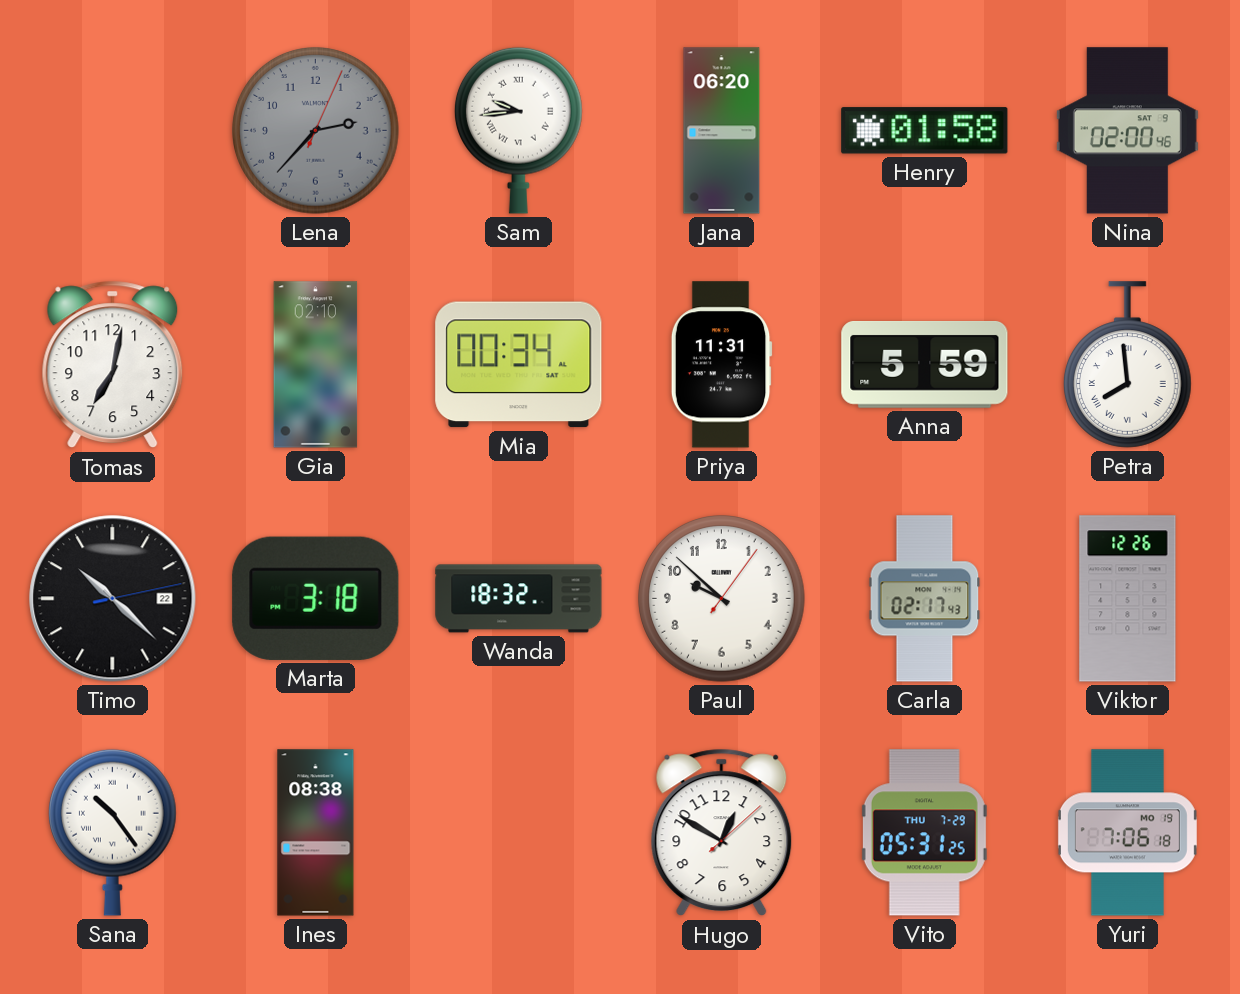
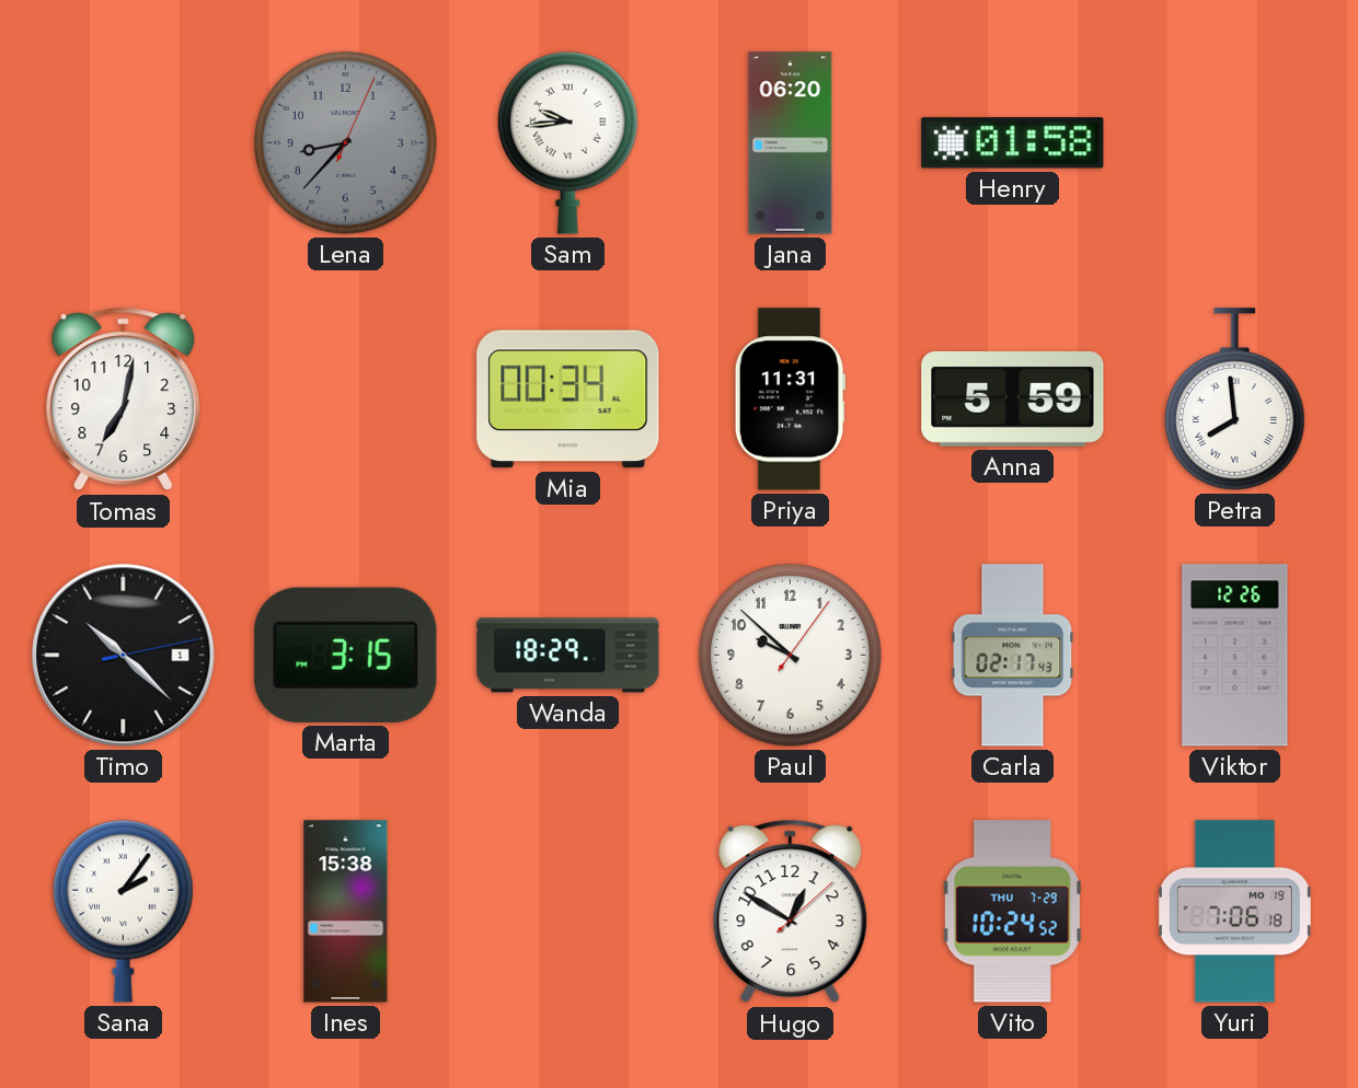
Lena: 2:37 -> 8:37
Nina: 02:00 -> none
Gia: 02:10 -> none
Timo date: 22 -> 1
Marta: 3:18 -> 3:15
Wanda: 18:32 -> 18:29
Sana: 10:24 -> 2:06
Ines: 08:38 -> 15:38
Vito: 05:31 -> 10:24
